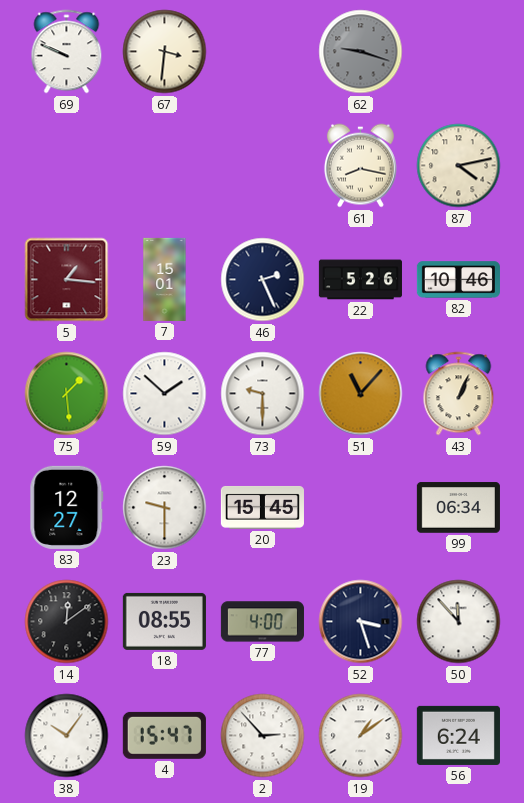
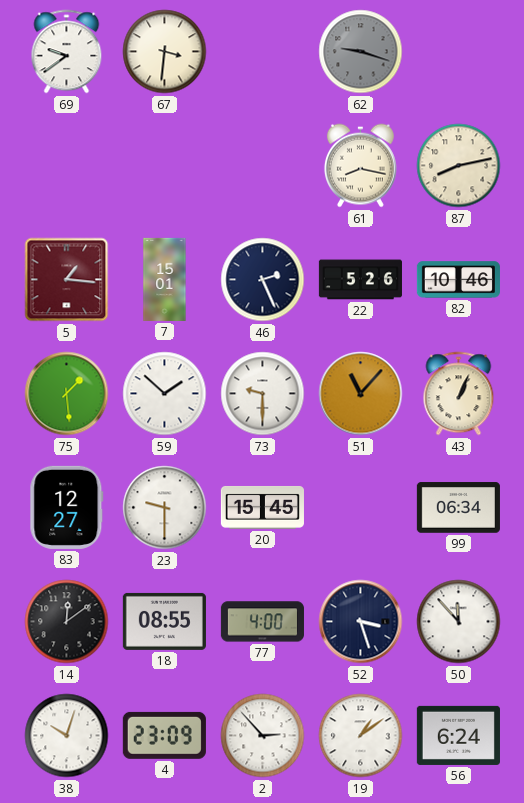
69: 9:49 -> 9:39
87: 4:13 -> 8:13
38: 10:06 -> 10:03
4: 15:47 -> 23:09
